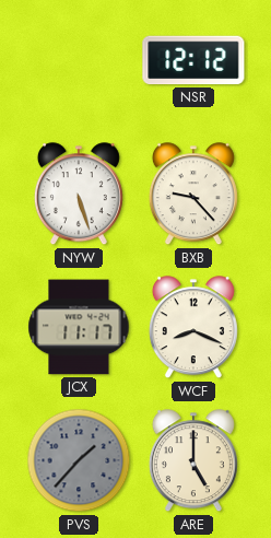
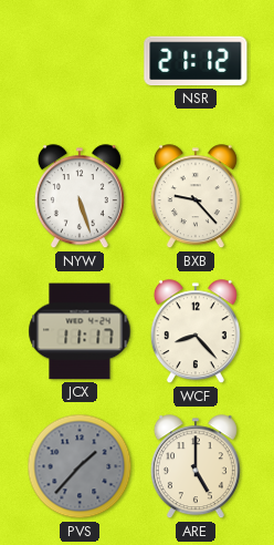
NSR: 12:12 -> 21:12
WCF: 8:19 -> 8:23
